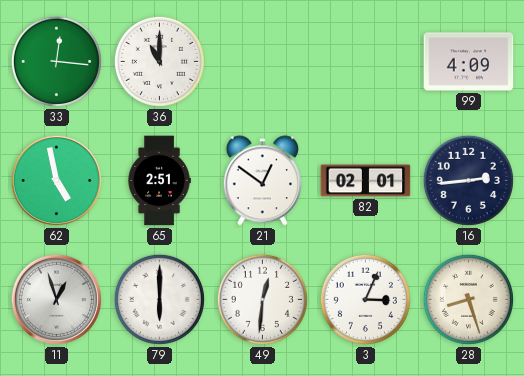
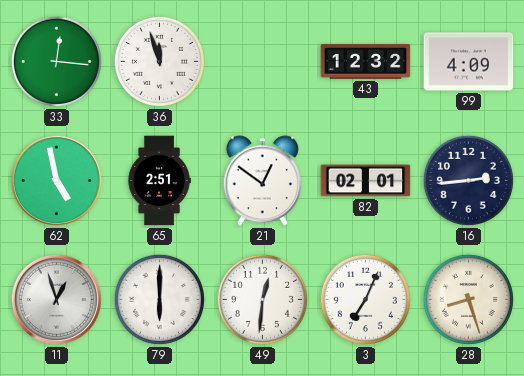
36: 11:00 -> 11:57
43: none -> 12:32
3: 3:04 -> 7:04
